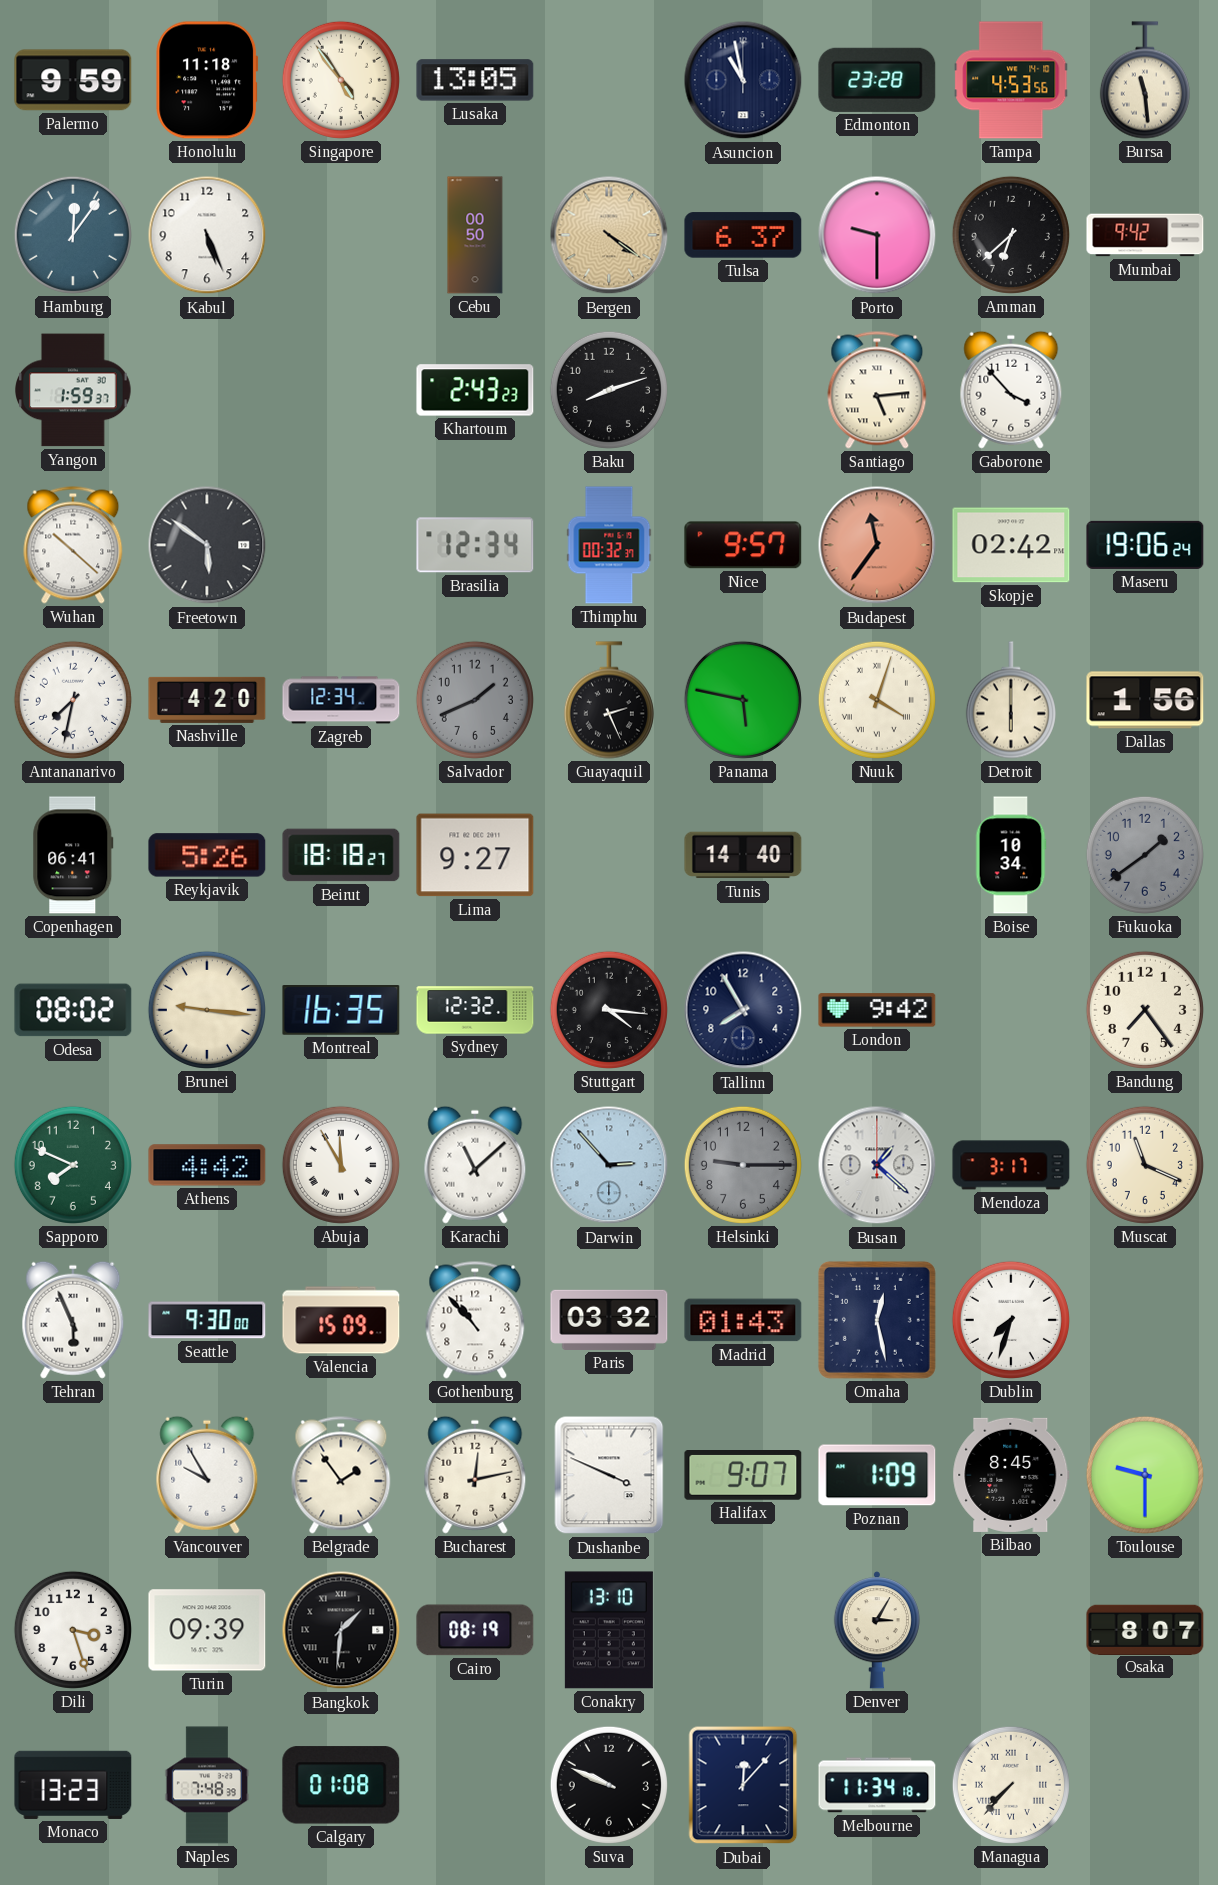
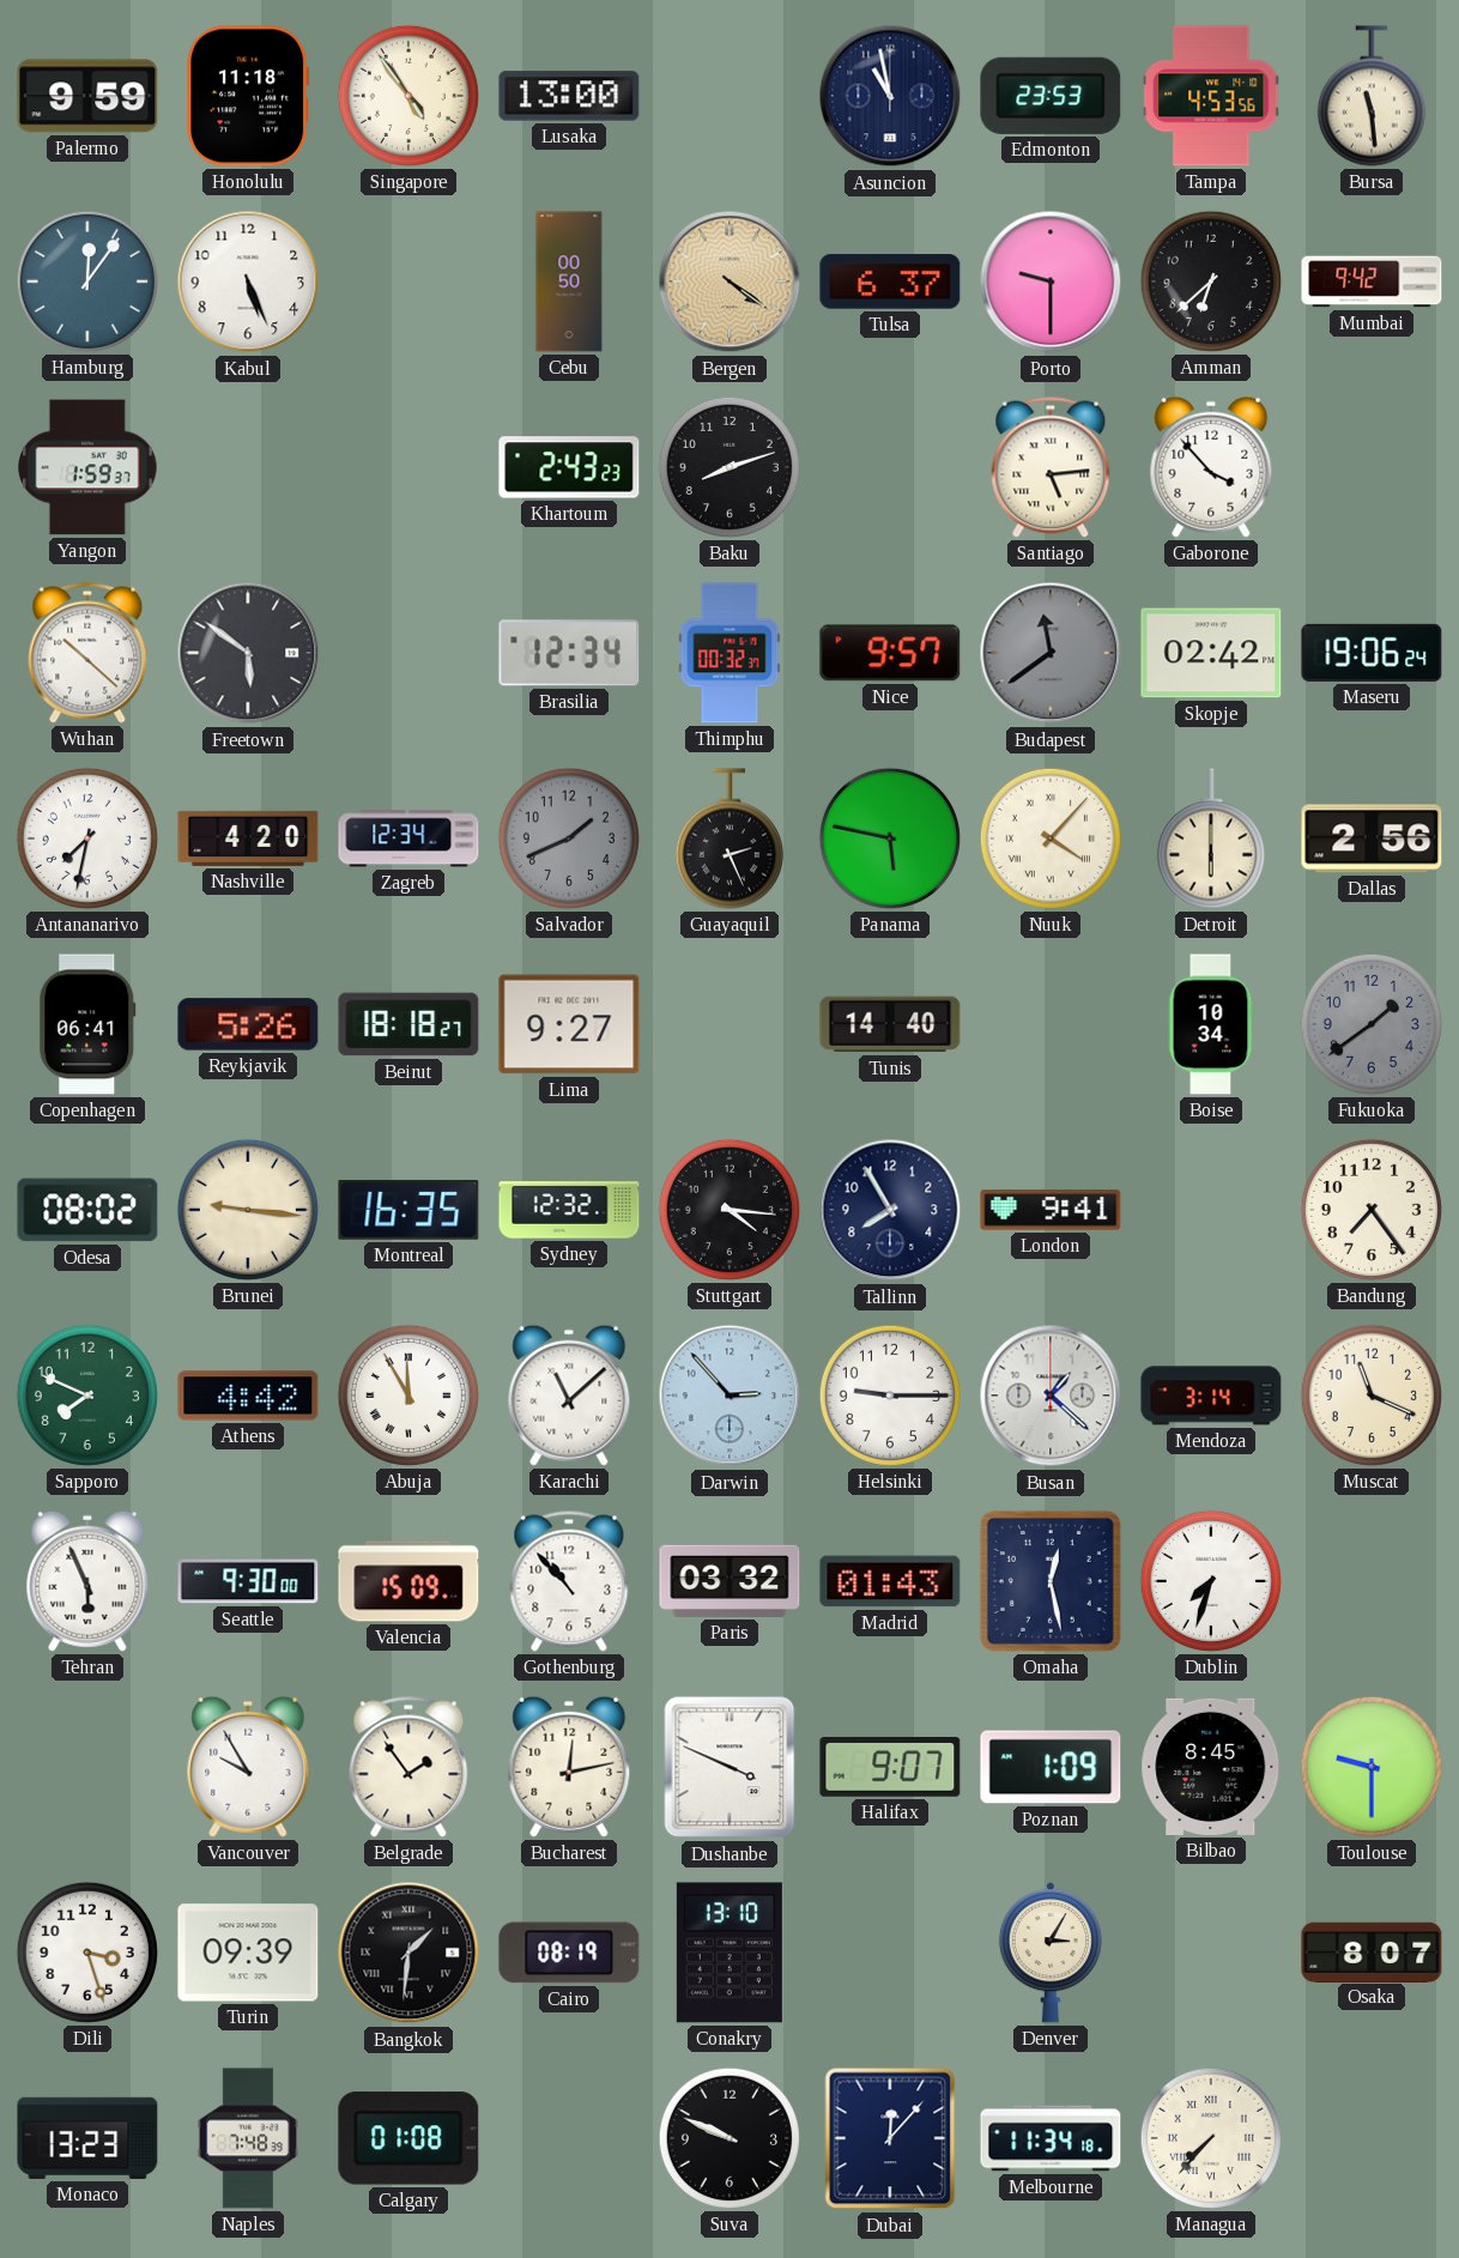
Lusaka: 13:05 -> 13:00
Edmonton: 23:28 -> 23:53
Budapest: 11:36 -> 11:39
Budapest dial: salmon -> grey
Nuuk: 4:03 -> 4:07
Dallas: 1:56 -> 2:56
London: 9:42 -> 9:41
Helsinki dial: grey -> white
Mendoza: 3:17 -> 3:14
